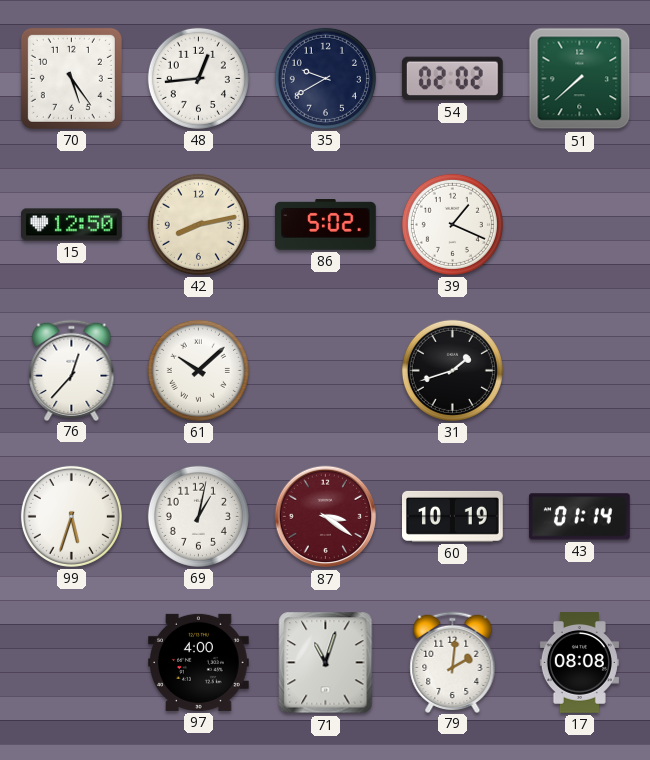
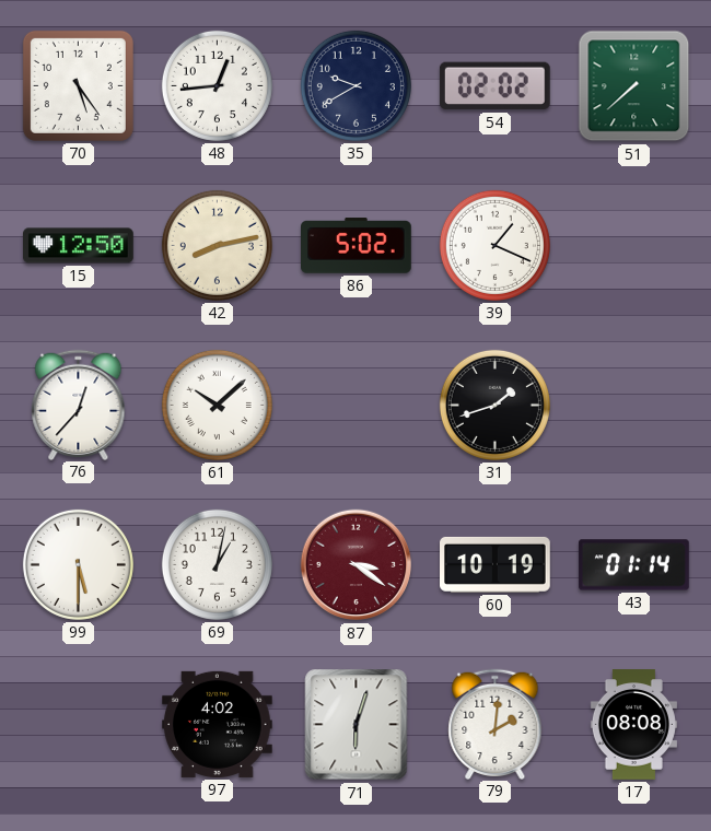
99: 5:33 -> 5:30
97: 4:00 -> 4:02
71: 11:03 -> 6:03
